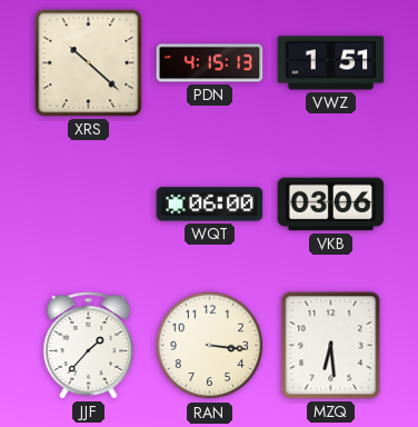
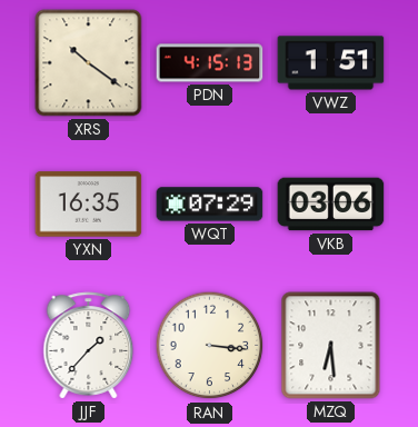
XRS: 10:22 -> 10:21
YXN: none -> 16:35
WQT: 06:00 -> 07:29
